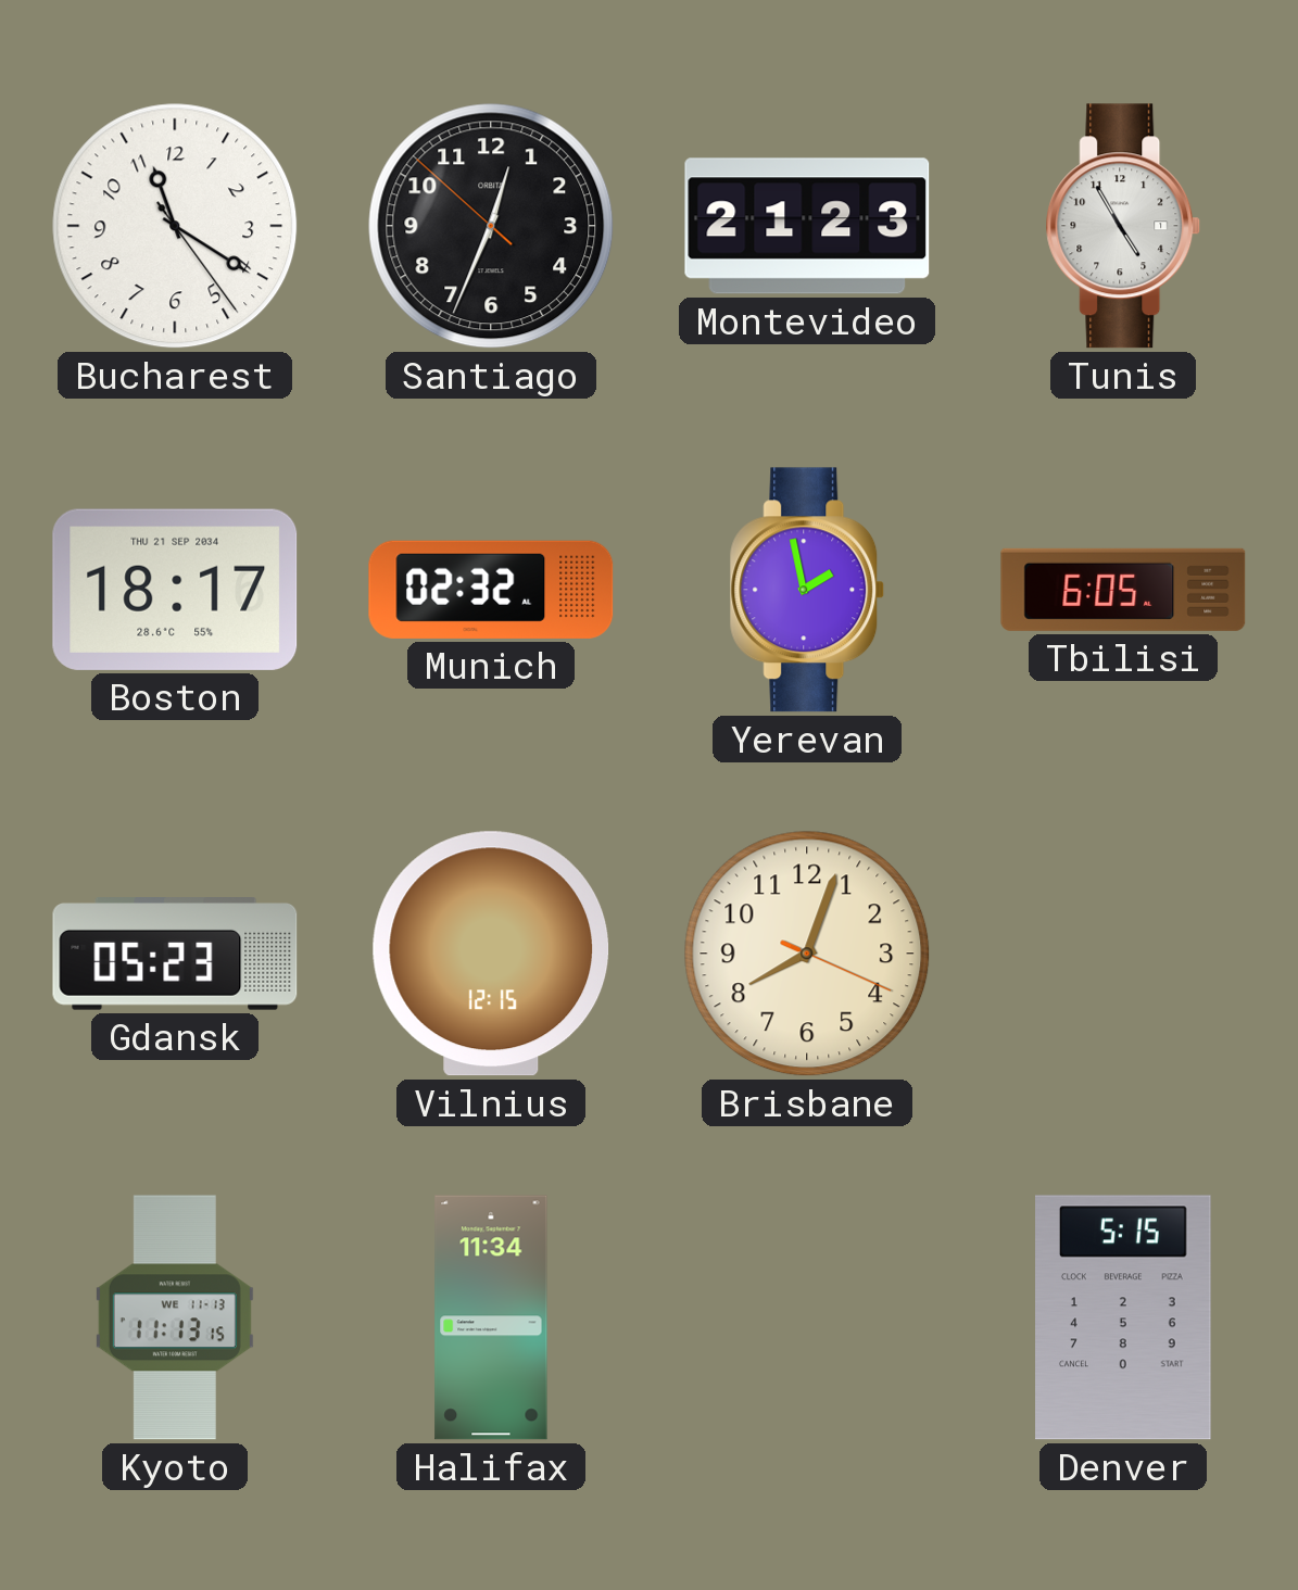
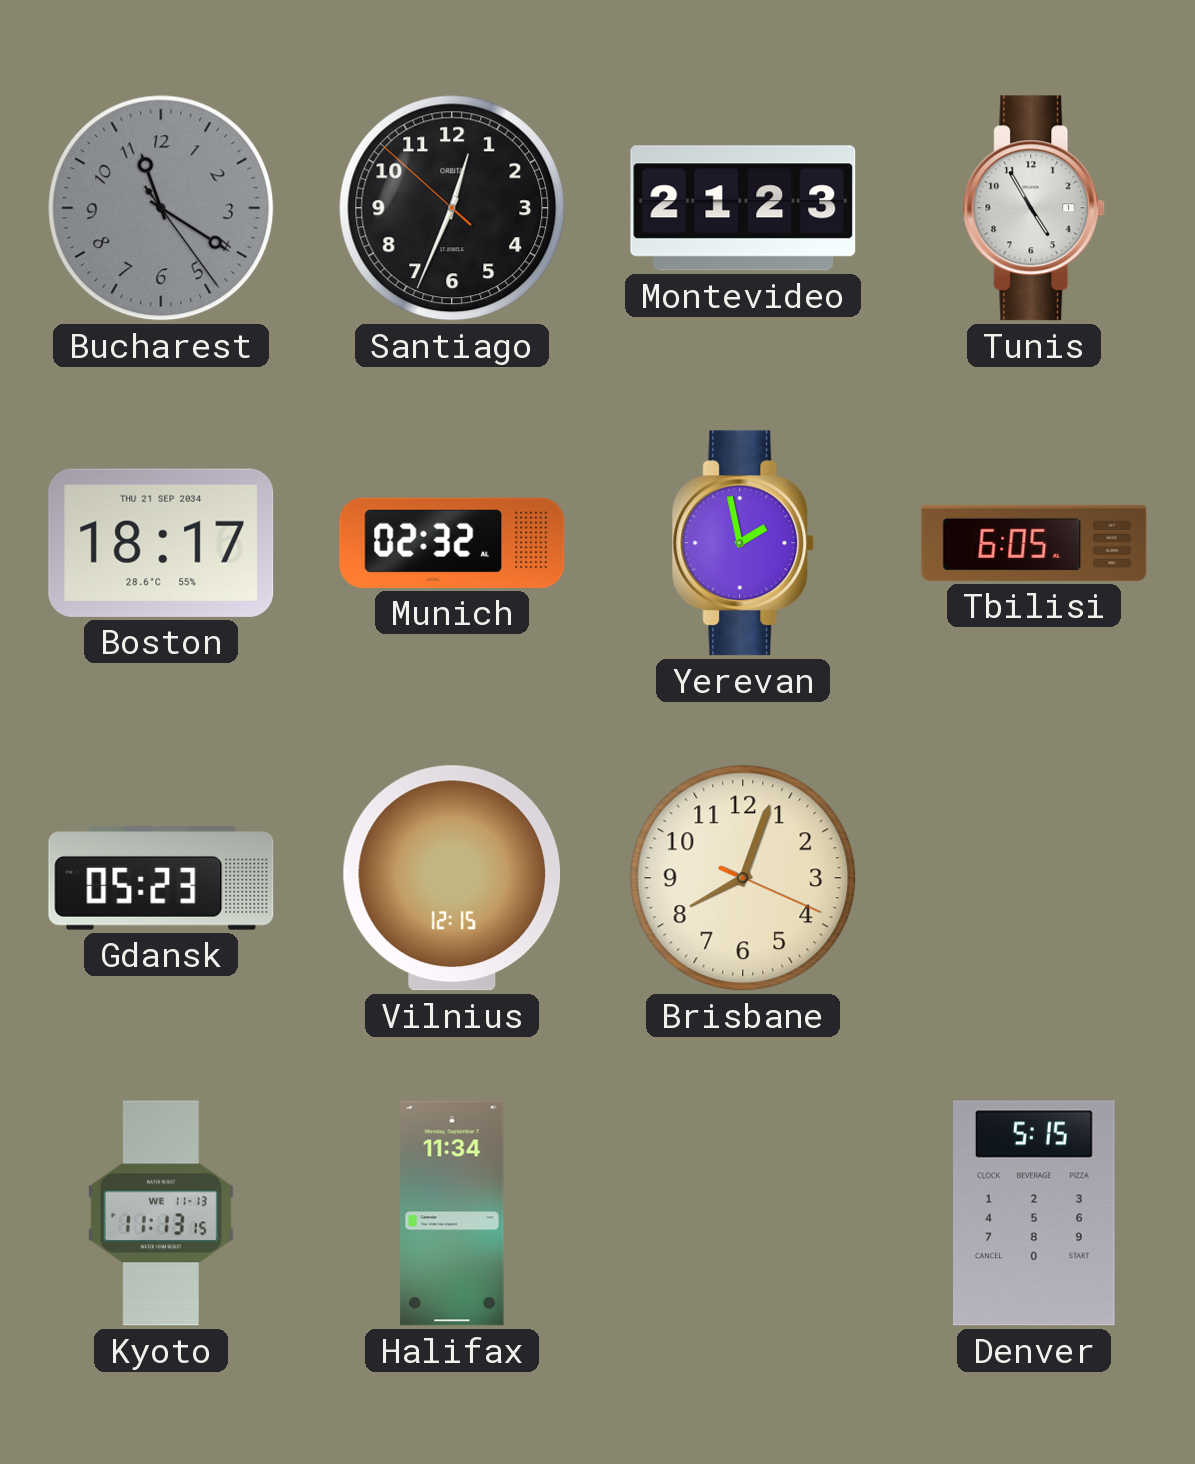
Bucharest dial: white -> grey
